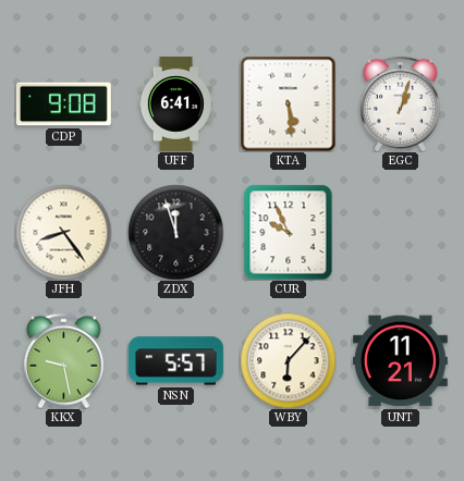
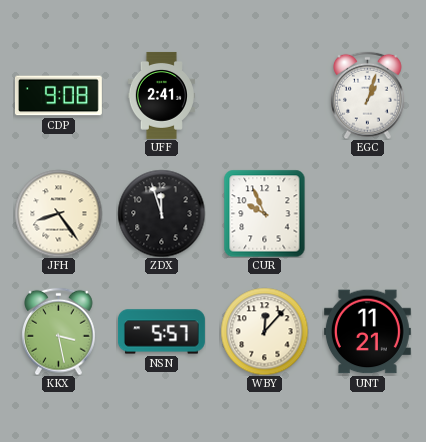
UFF: 6:41 -> 2:41
KTA: 5:29 -> none
KKX: 9:28 -> 3:28
WBY: 6:07 -> 12:07
